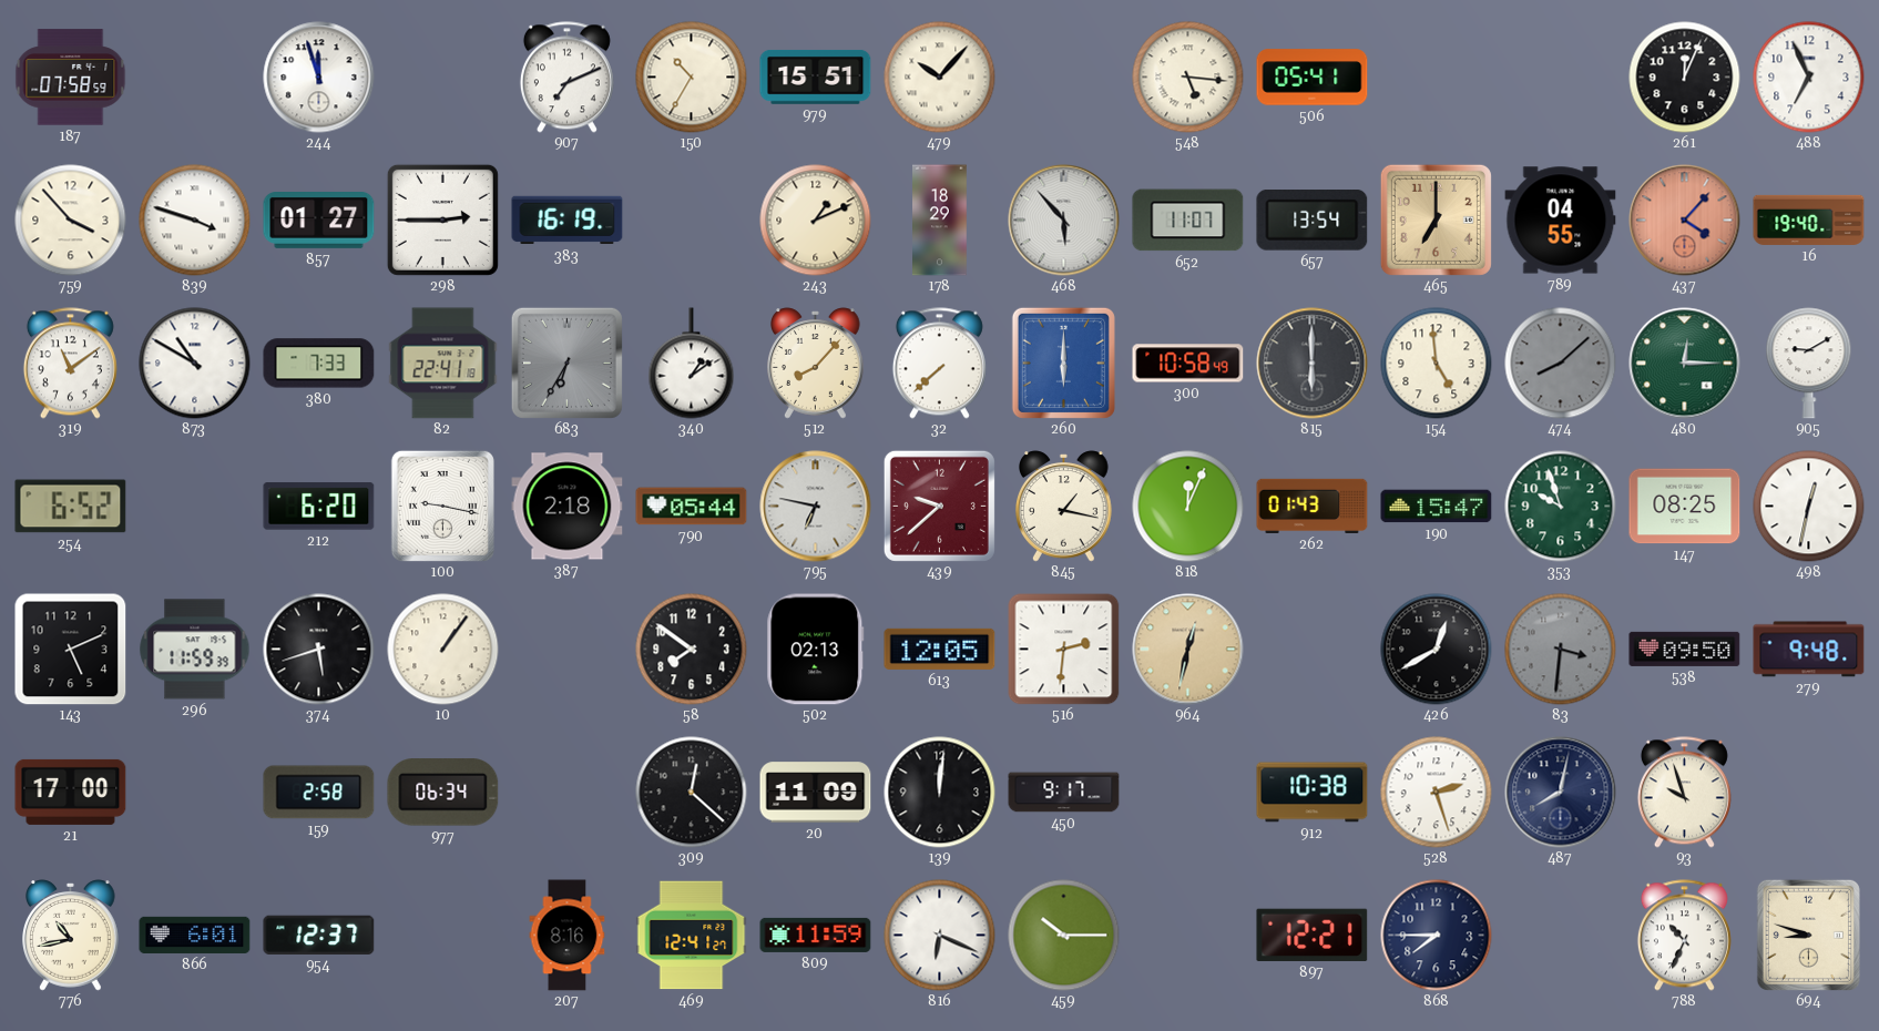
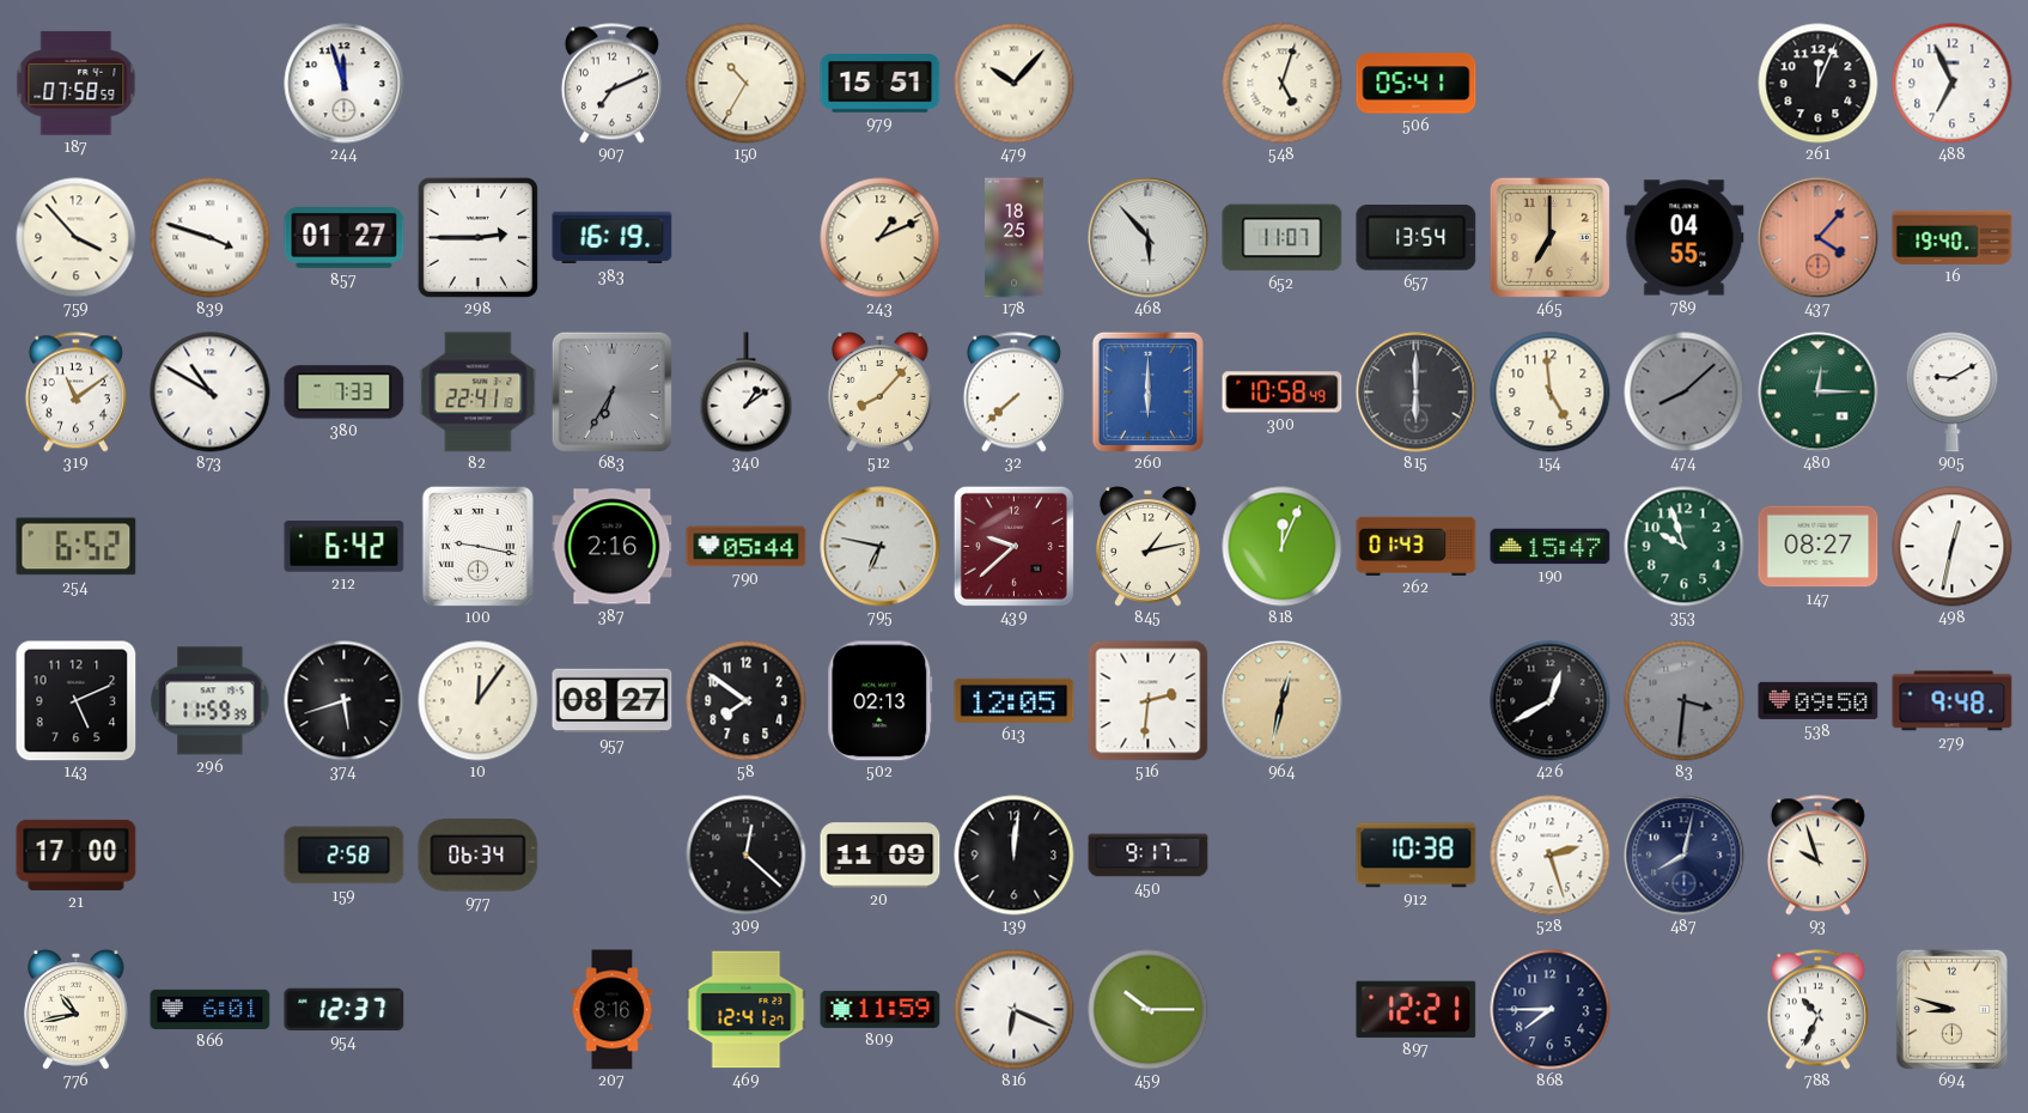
548: 5:16 -> 5:03
178: 18:29 -> 18:25
212: 6:20 -> 6:42
387: 2:18 -> 2:16
845: 1:17 -> 1:13
147: 08:25 -> 08:27
10: 1:06 -> 12:06
957: none -> 08:27
